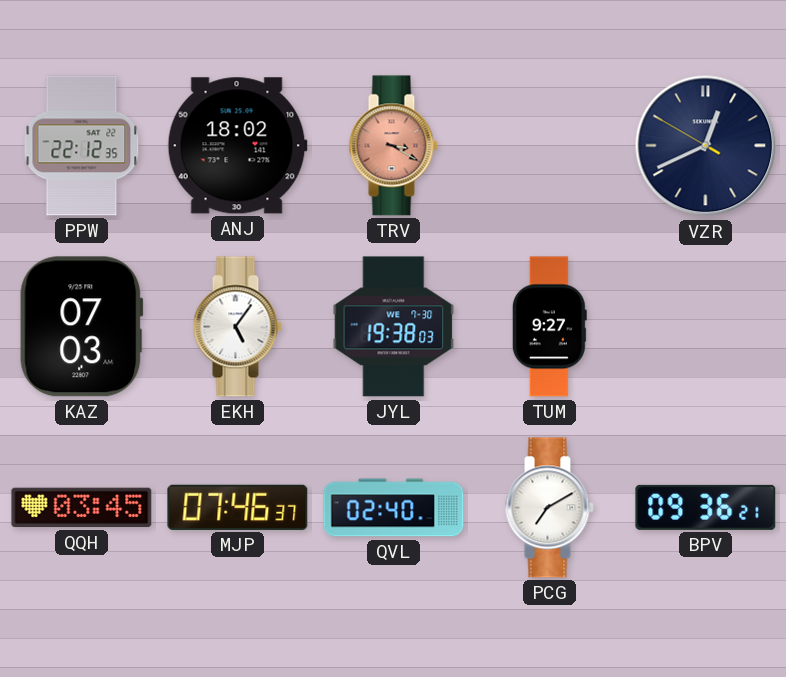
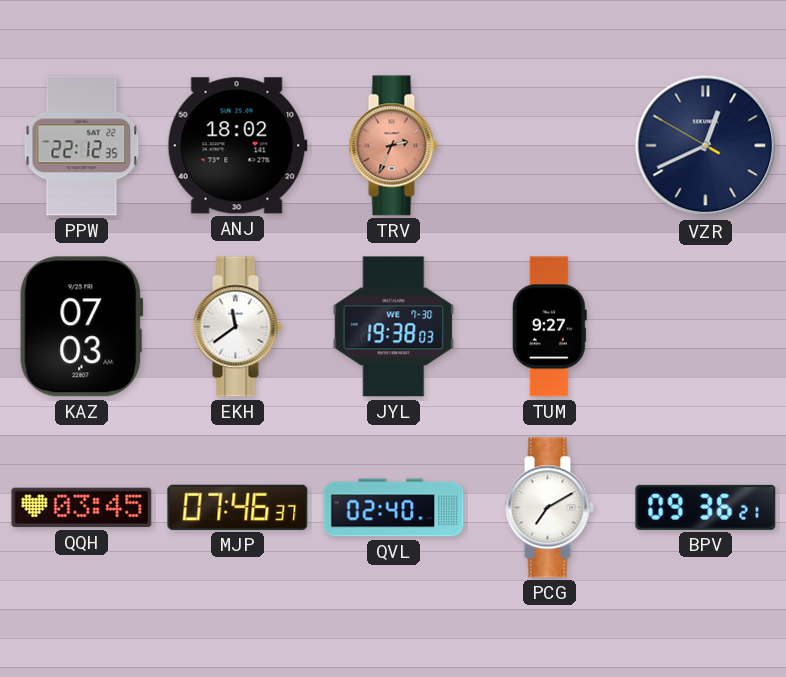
TRV: 3:20 -> 2:34
EKH: 5:06 -> 11:39
